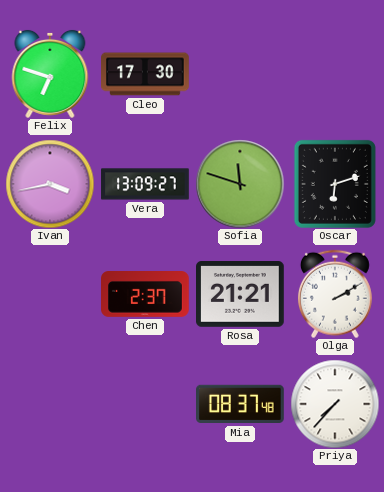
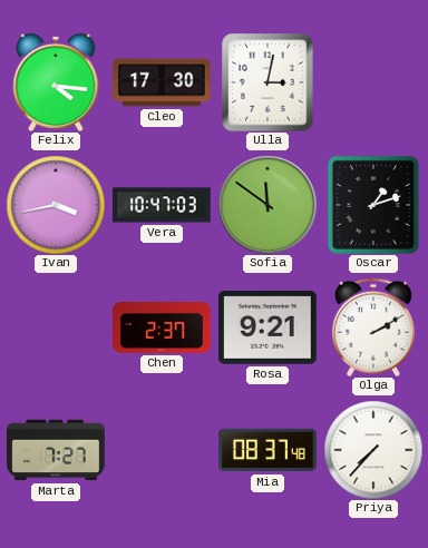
Felix: 6:48 -> 4:16
Ulla: none -> 3:02
Vera: 13:09 -> 10:47
Sofia: 11:48 -> 11:51
Oscar: 6:12 -> 1:12
Rosa: 21:21 -> 9:21
Marta: none -> 7:27
